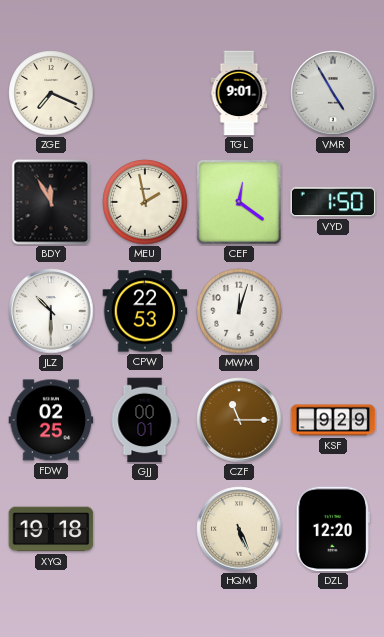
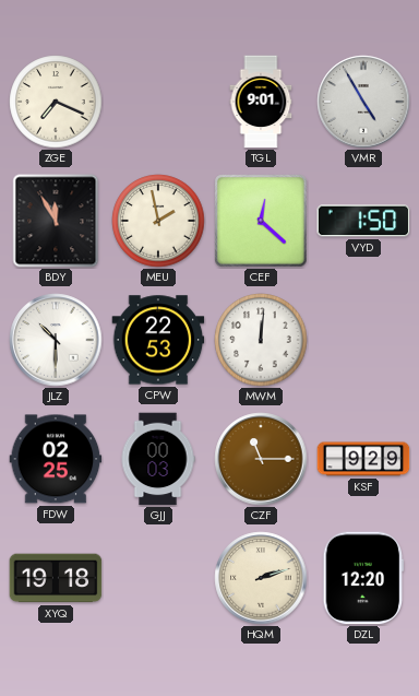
CEF: 12:21 -> 12:22
MWM: 12:03 -> 12:01
GJJ: 00:01 -> 00:03
HQM: 5:26 -> 2:12
